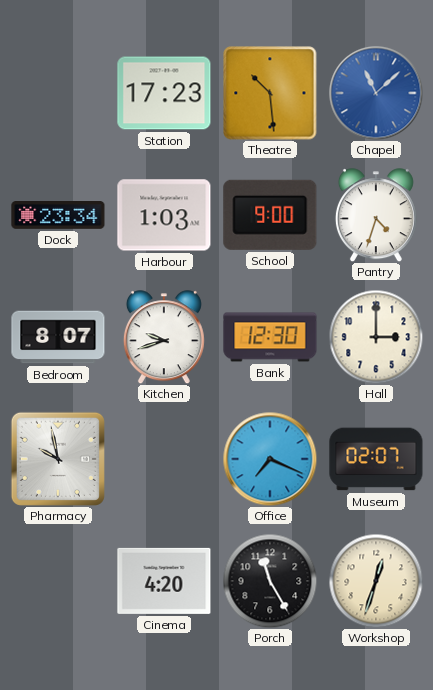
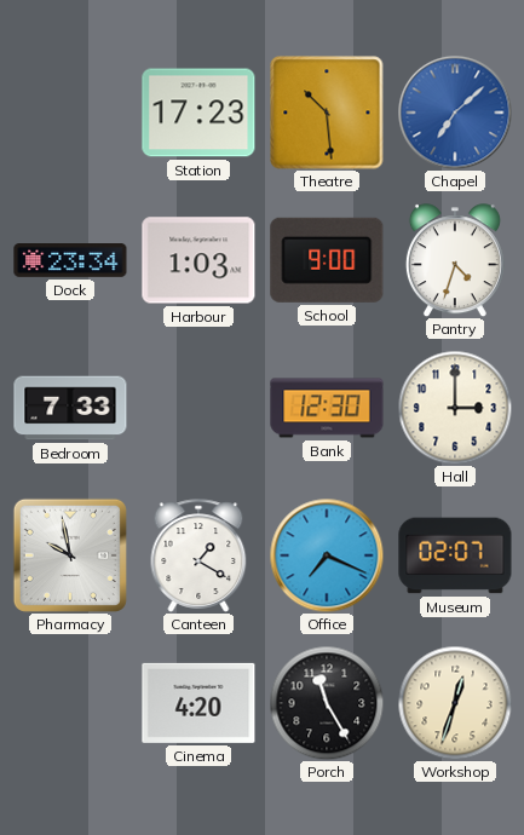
Chapel: 11:08 -> 7:08
Bedroom: 8:07 -> 7:33
Kitchen: 9:42 -> none
Canteen: none -> 1:20
